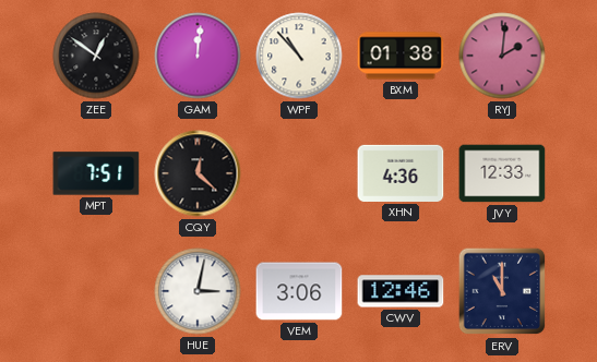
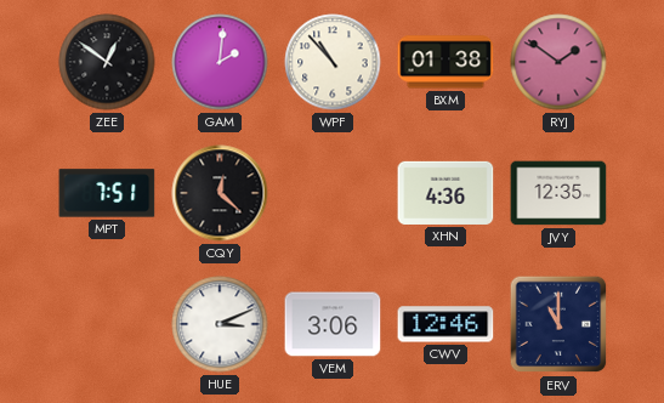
GAM: 12:01 -> 2:01
RYJ: 2:01 -> 1:51
JVY: 12:33 -> 12:35
HUE: 3:02 -> 3:11
